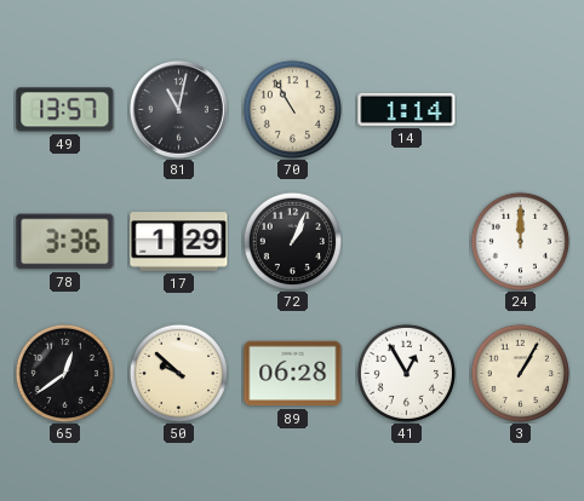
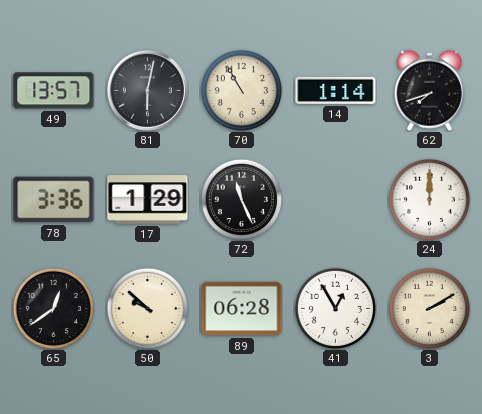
81: 11:02 -> 6:02
62: none -> 7:42
72: 1:04 -> 11:26
3: 1:05 -> 2:10
